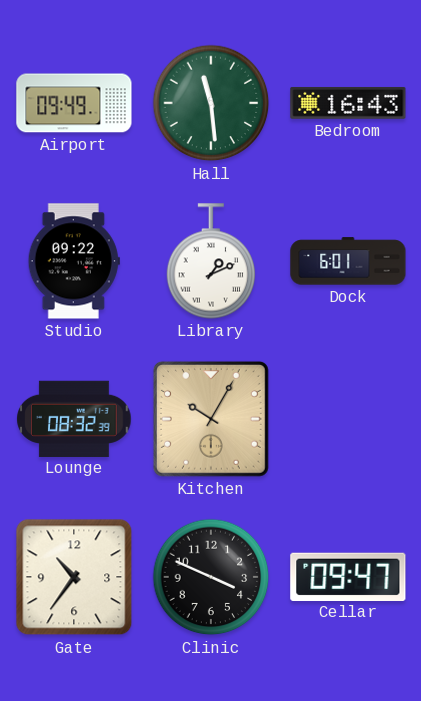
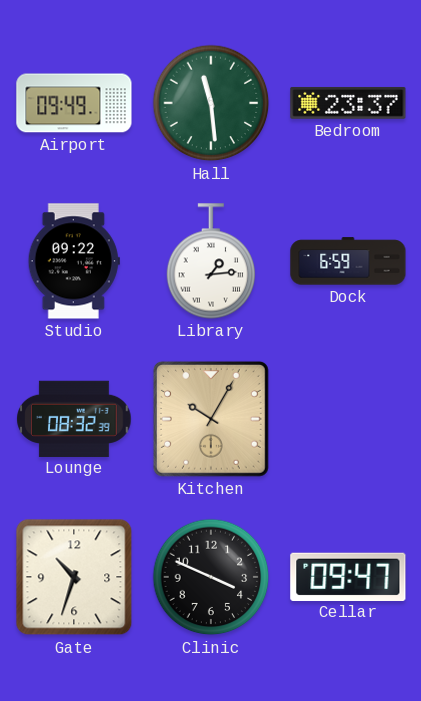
Bedroom: 16:43 -> 23:37
Library: 1:11 -> 1:14
Dock: 6:01 -> 6:59
Gate: 10:36 -> 10:33
